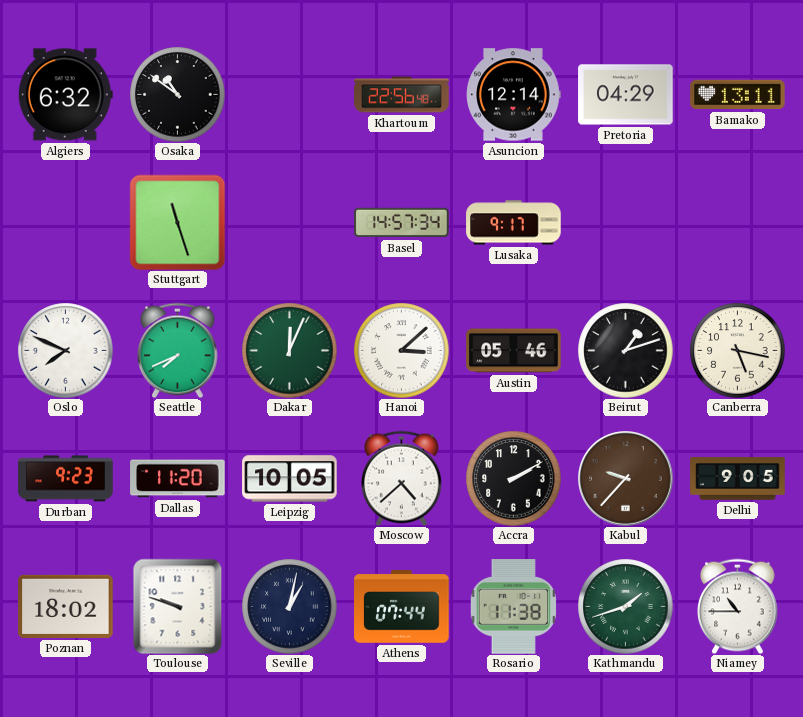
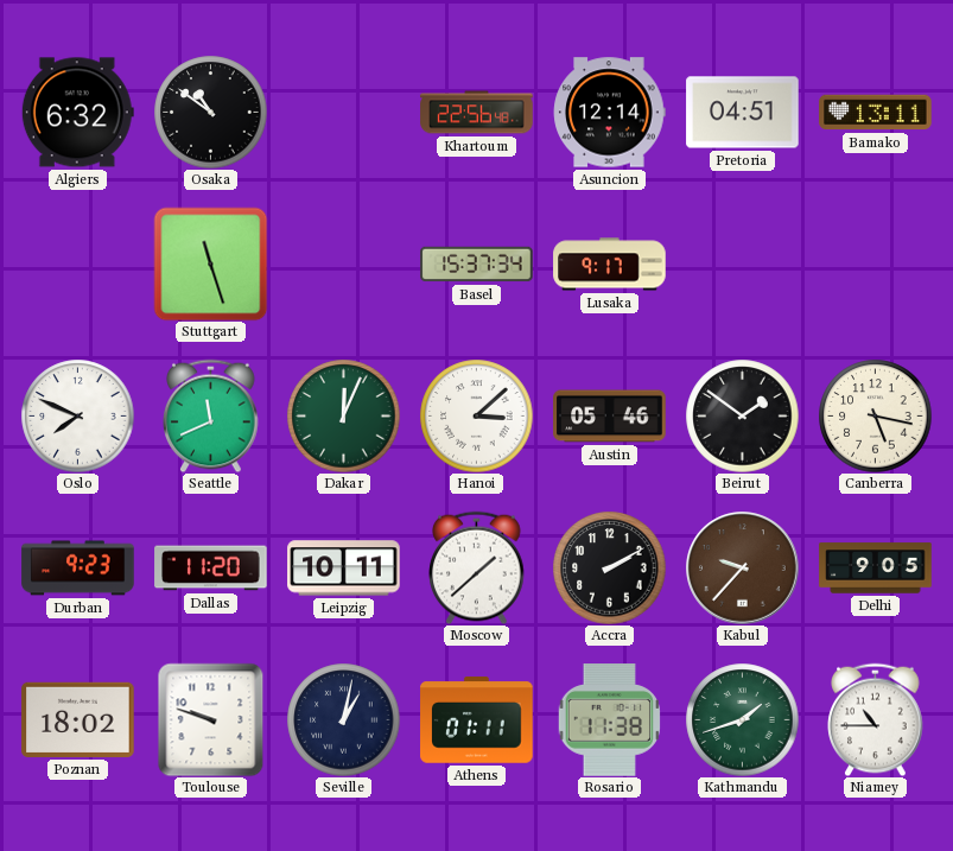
Pretoria: 04:29 -> 04:51
Basel: 14:57 -> 15:37
Seattle: 7:41 -> 11:41
Beirut: 1:12 -> 1:51
Leipzig: 10:05 -> 10:11
Moscow: 4:38 -> 1:38
Athens: 07:44 -> 01:11
